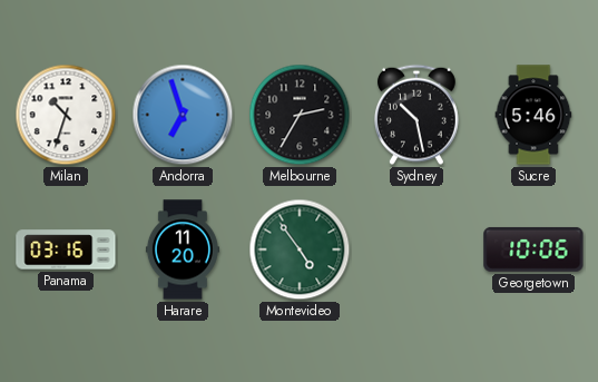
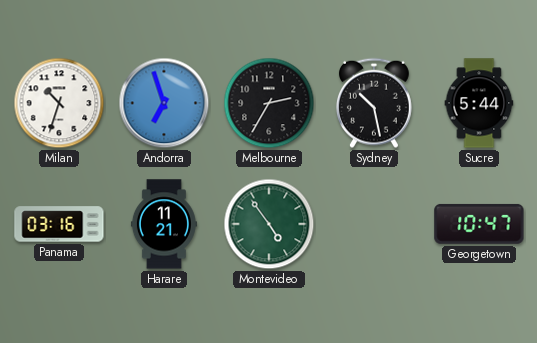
Sucre: 5:46 -> 5:44
Harare: 11:20 -> 11:21
Georgetown: 10:06 -> 10:47
